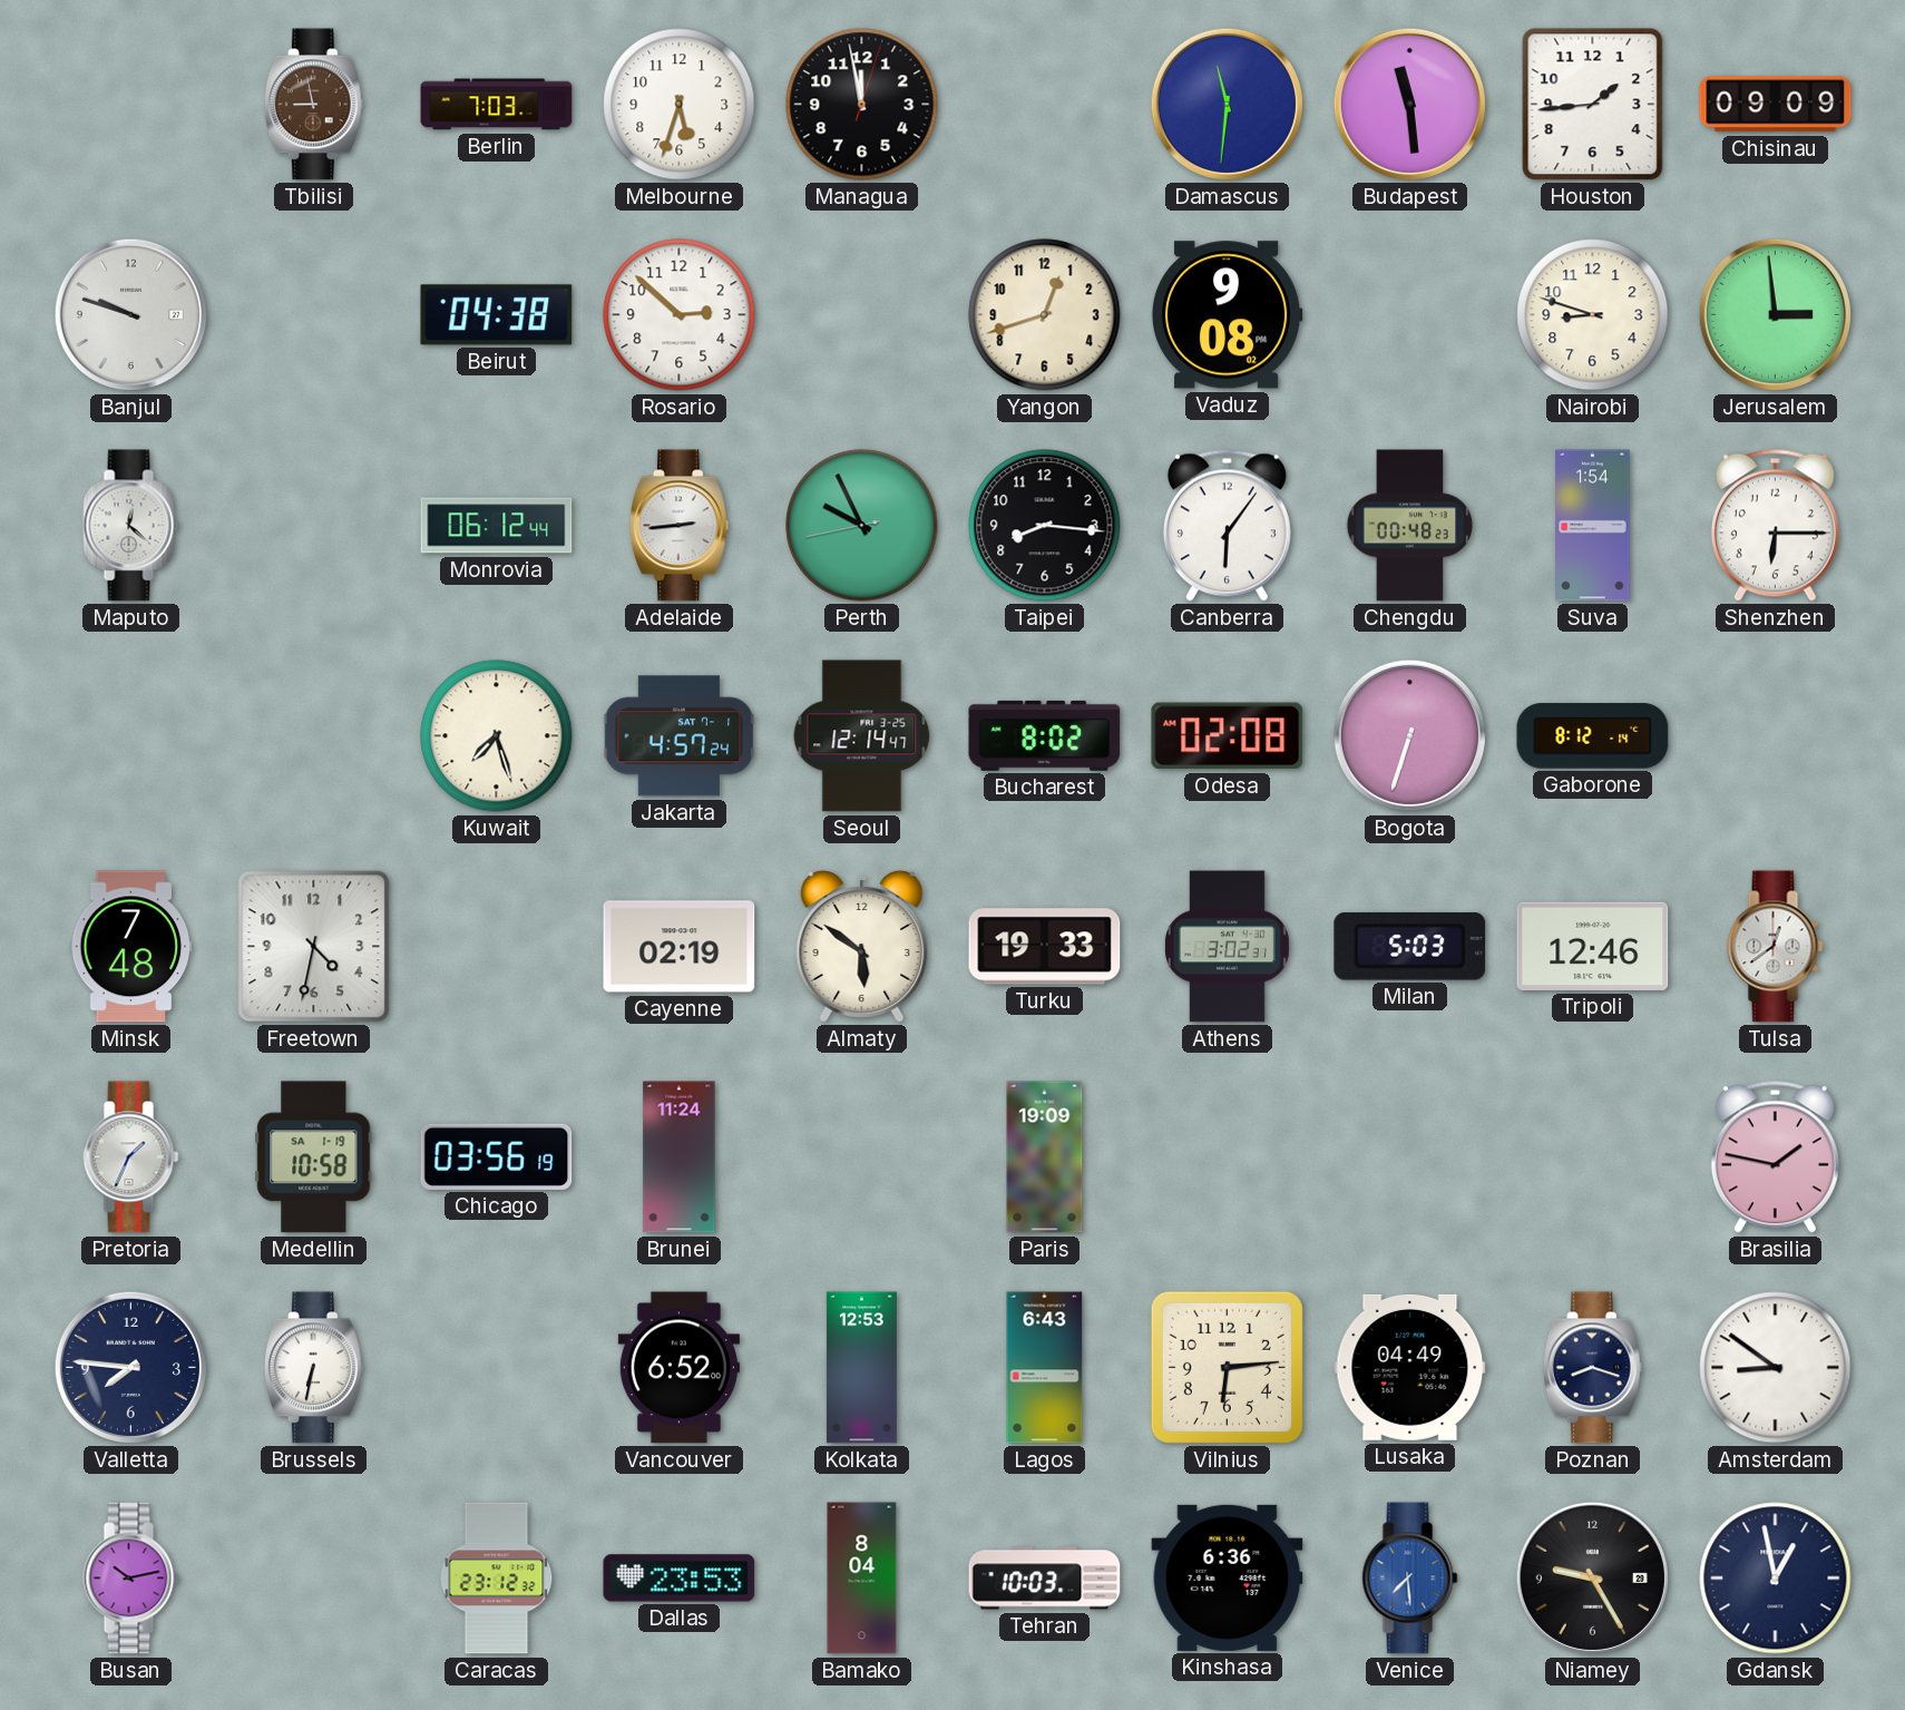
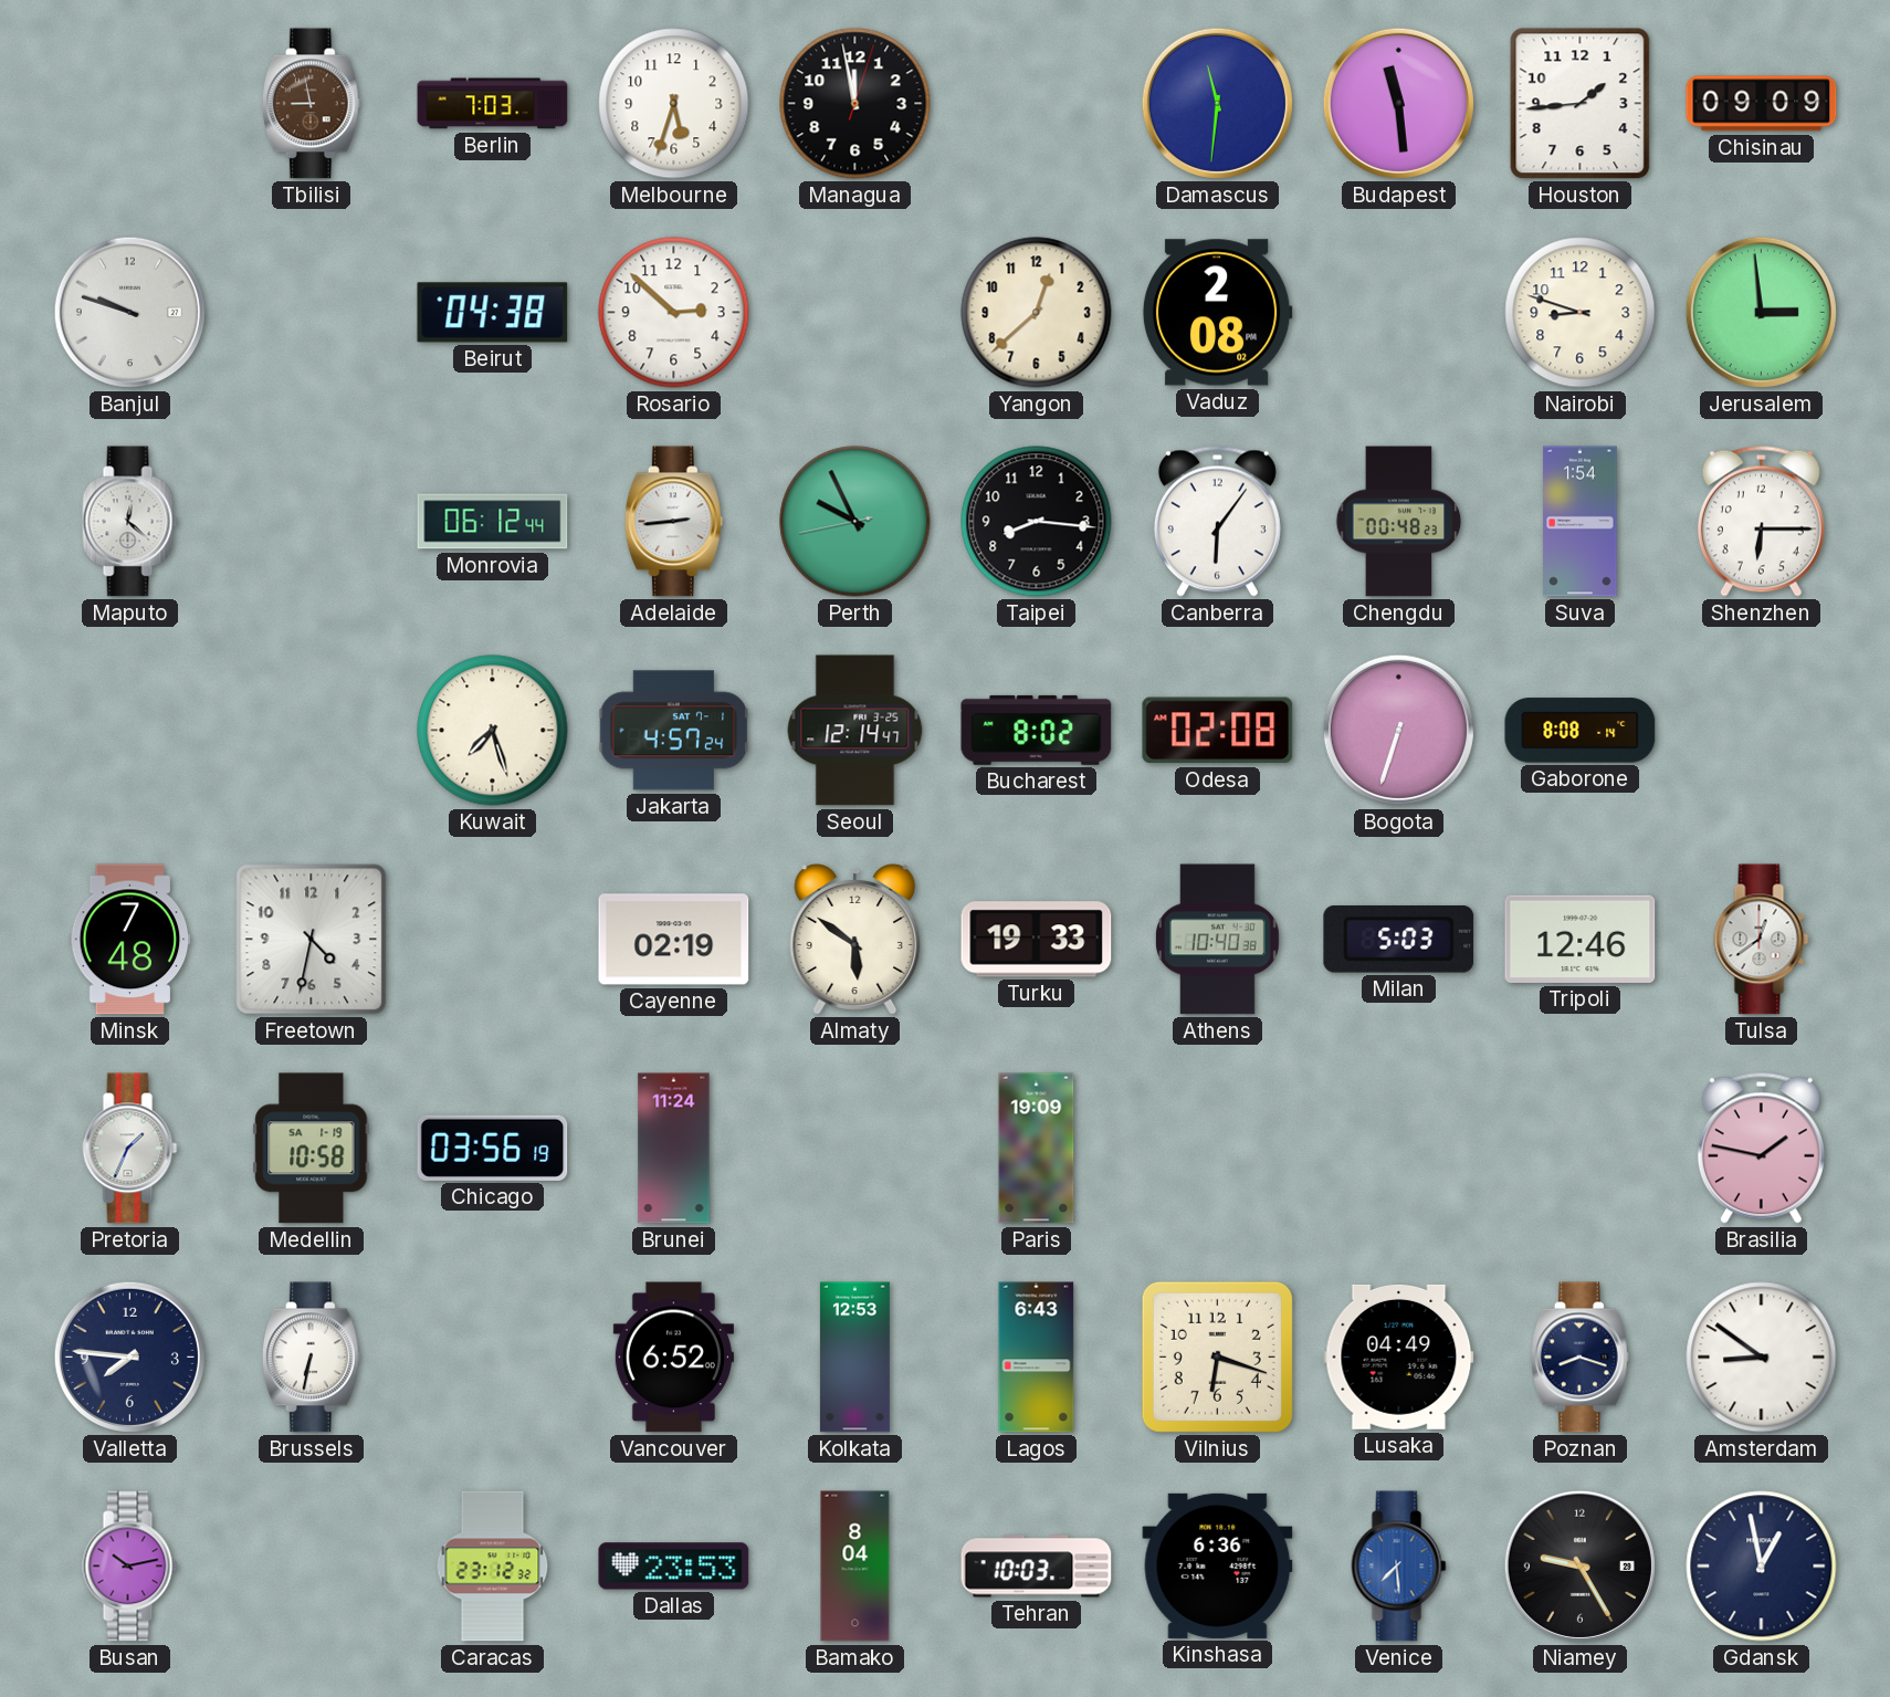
Yangon: 12:42 -> 12:38
Vaduz: 9:08 -> 2:08
Gaborone: 8:12 -> 8:08
Athens: 3:02 -> 10:40
Vilnius: 6:14 -> 6:18
